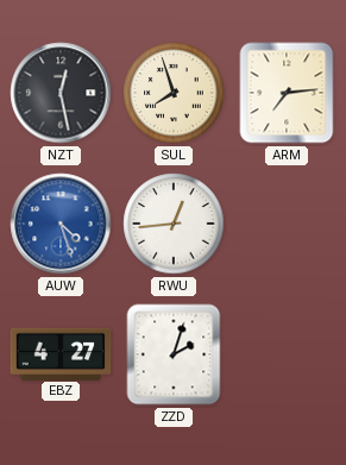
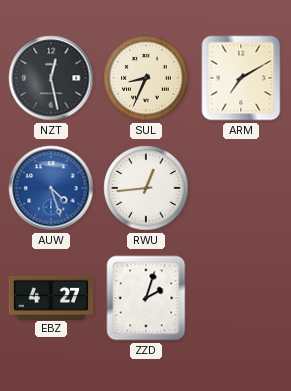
SUL: 7:57 -> 8:34
ARM: 7:14 -> 7:10
